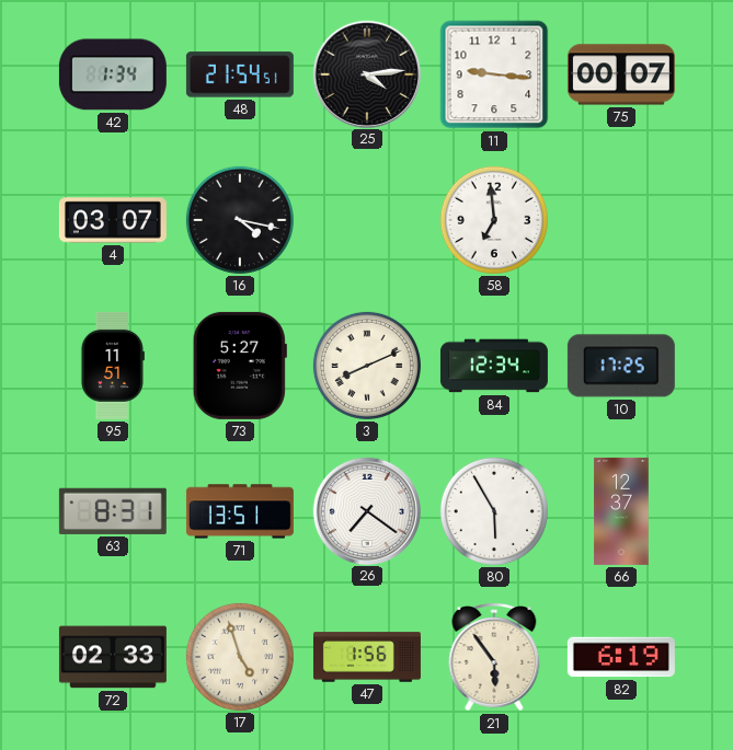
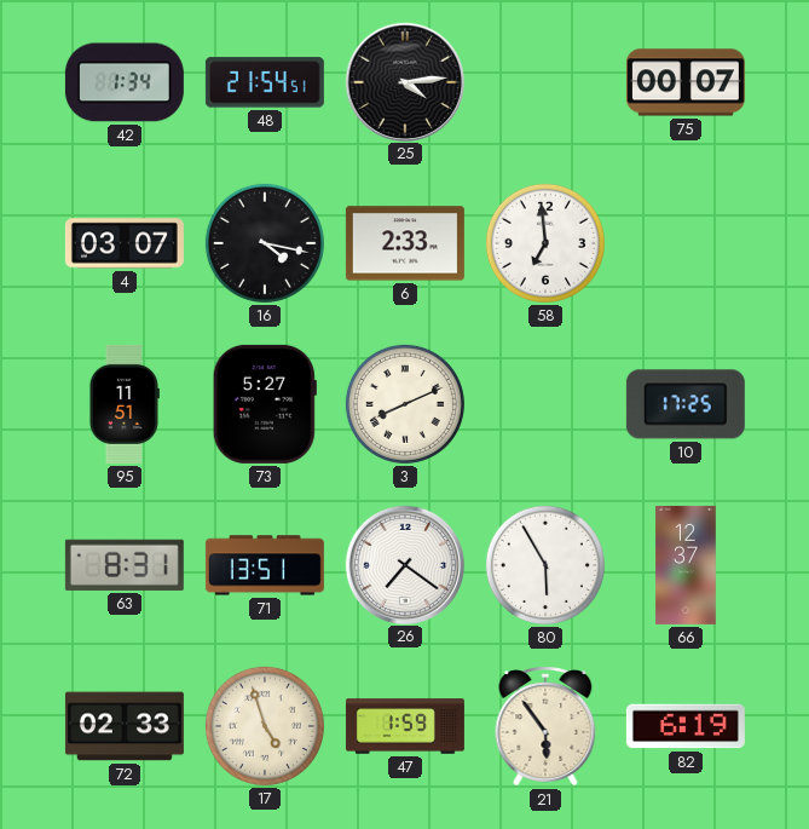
11: 9:16 -> none
6: none -> 2:33
84: 12:34 -> none
47: 1:56 -> 1:59
